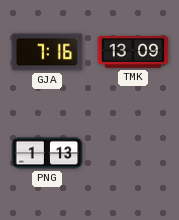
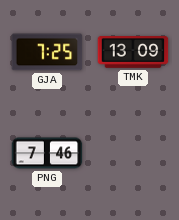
GJA: 7:16 -> 7:25
PNG: 1:13 -> 7:46
